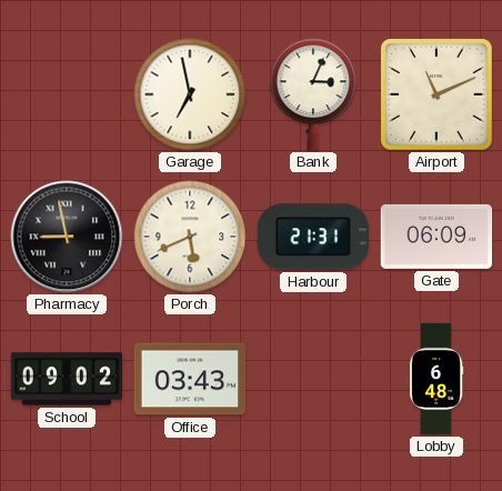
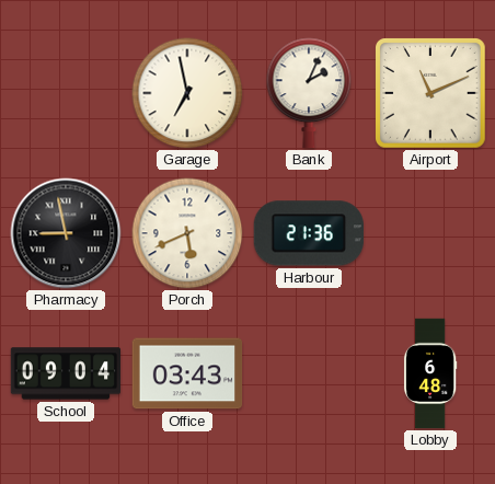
Bank: 3:04 -> 2:04
Harbour: 21:31 -> 21:36
Gate: 06:09 -> none
School: 09:02 -> 09:04
